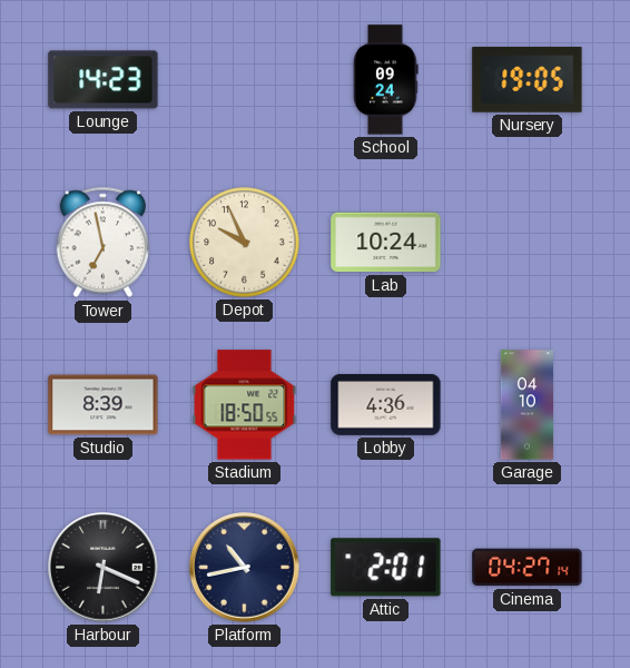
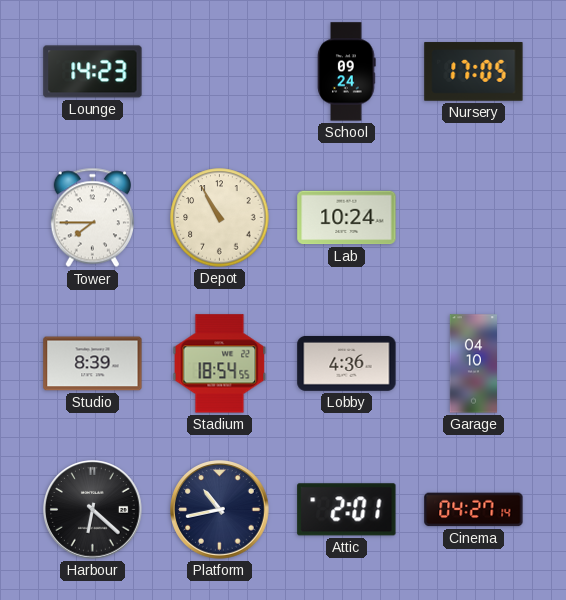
Nursery: 19:05 -> 17:05
Tower: 6:58 -> 7:45
Depot: 9:56 -> 10:55
Stadium: 18:50 -> 18:54
Harbour: 6:19 -> 6:22
